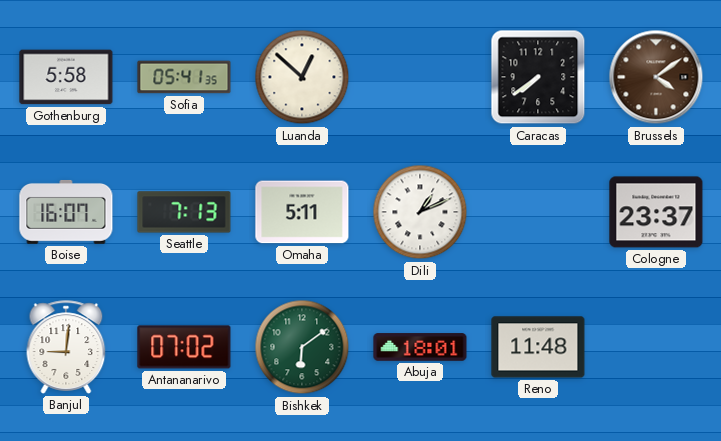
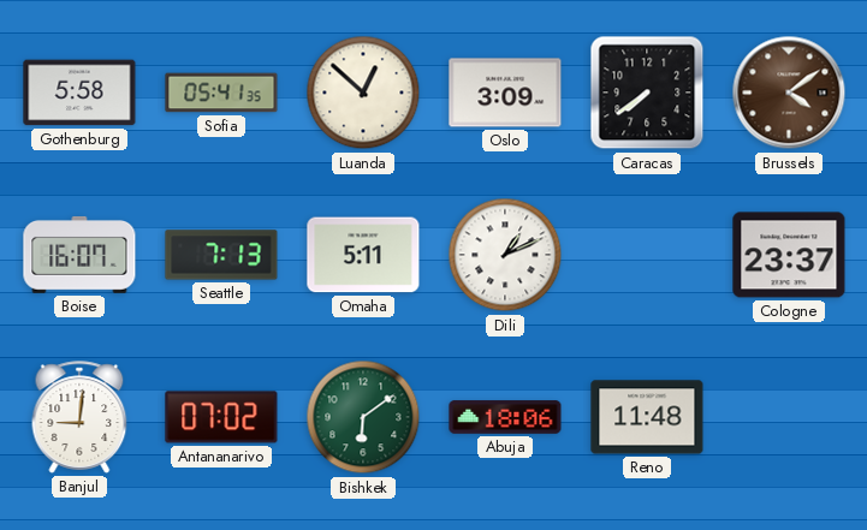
Oslo: none -> 3:09
Abuja: 18:01 -> 18:06
